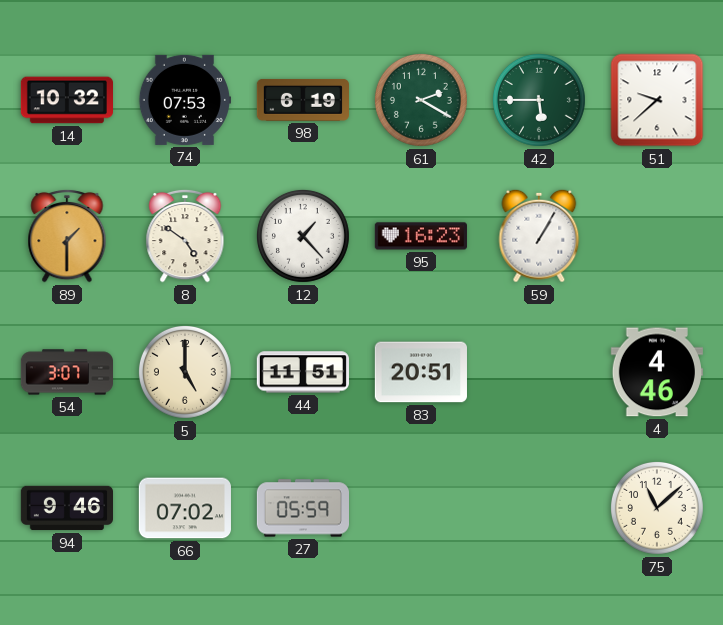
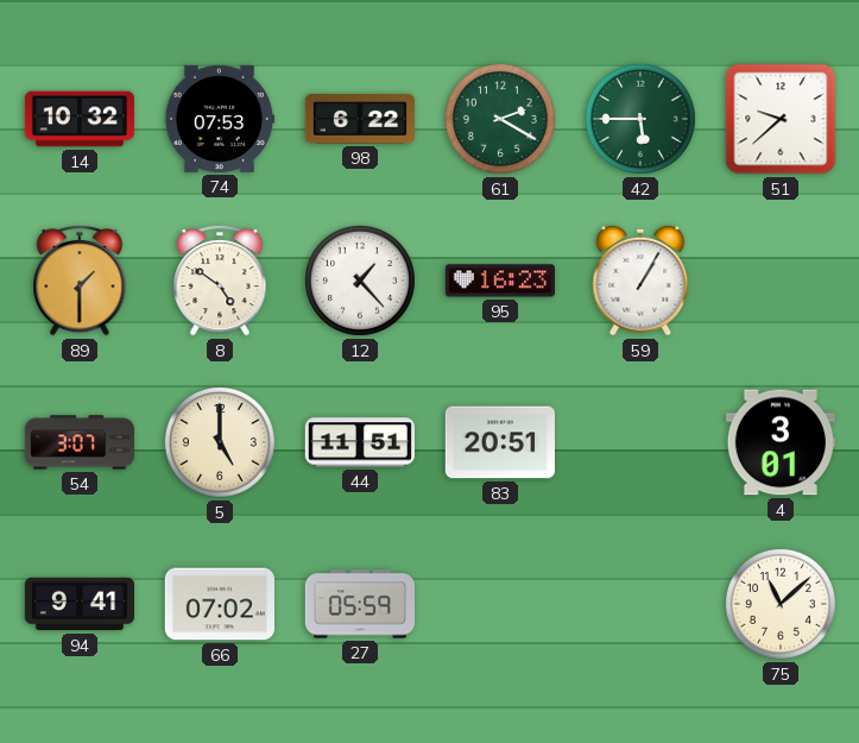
98: 6:19 -> 6:22
4: 4:46 -> 3:01
94: 9:46 -> 9:41
